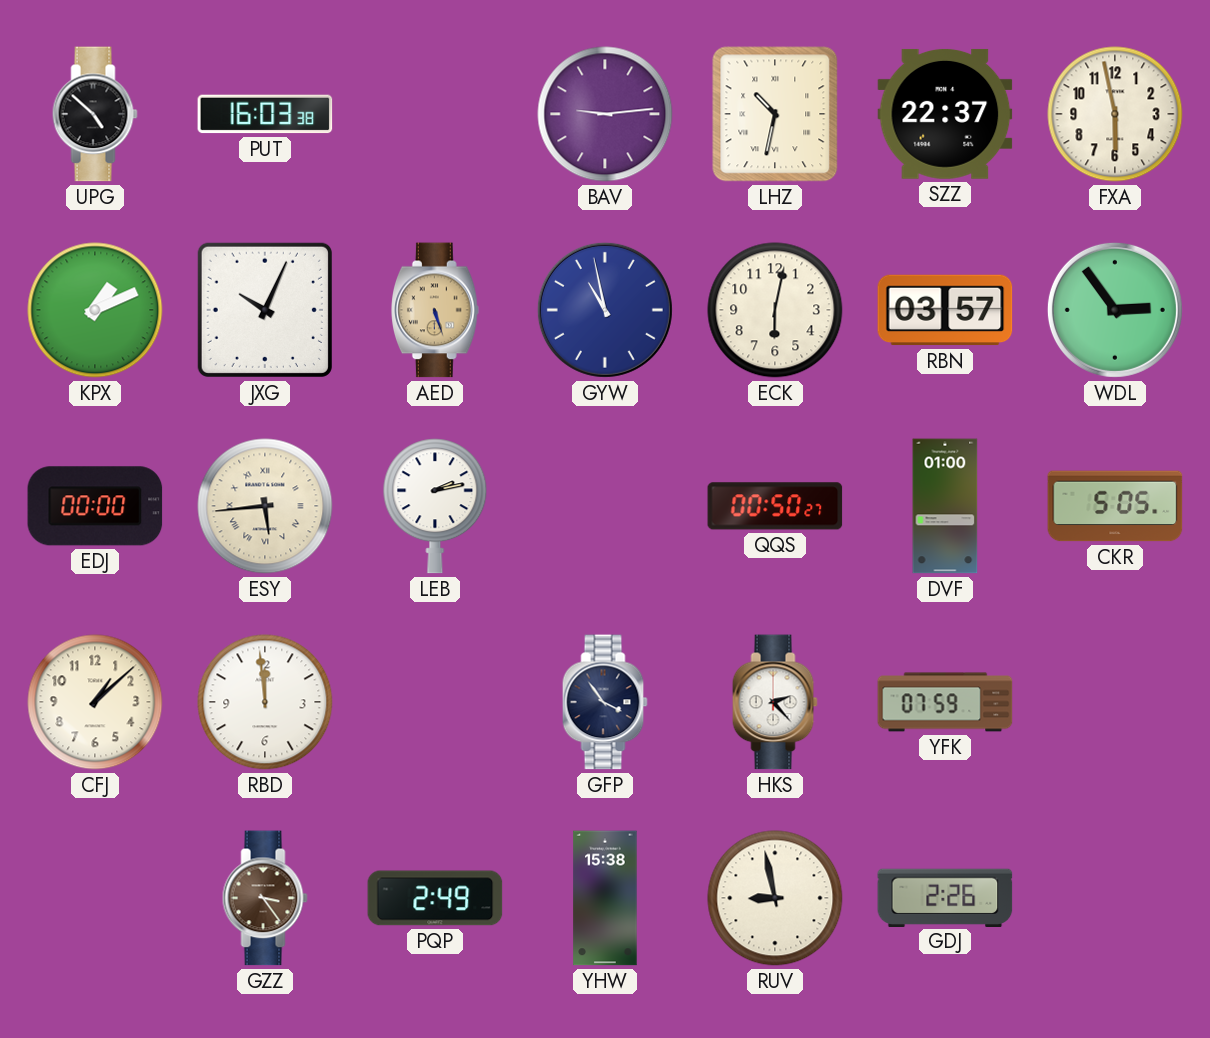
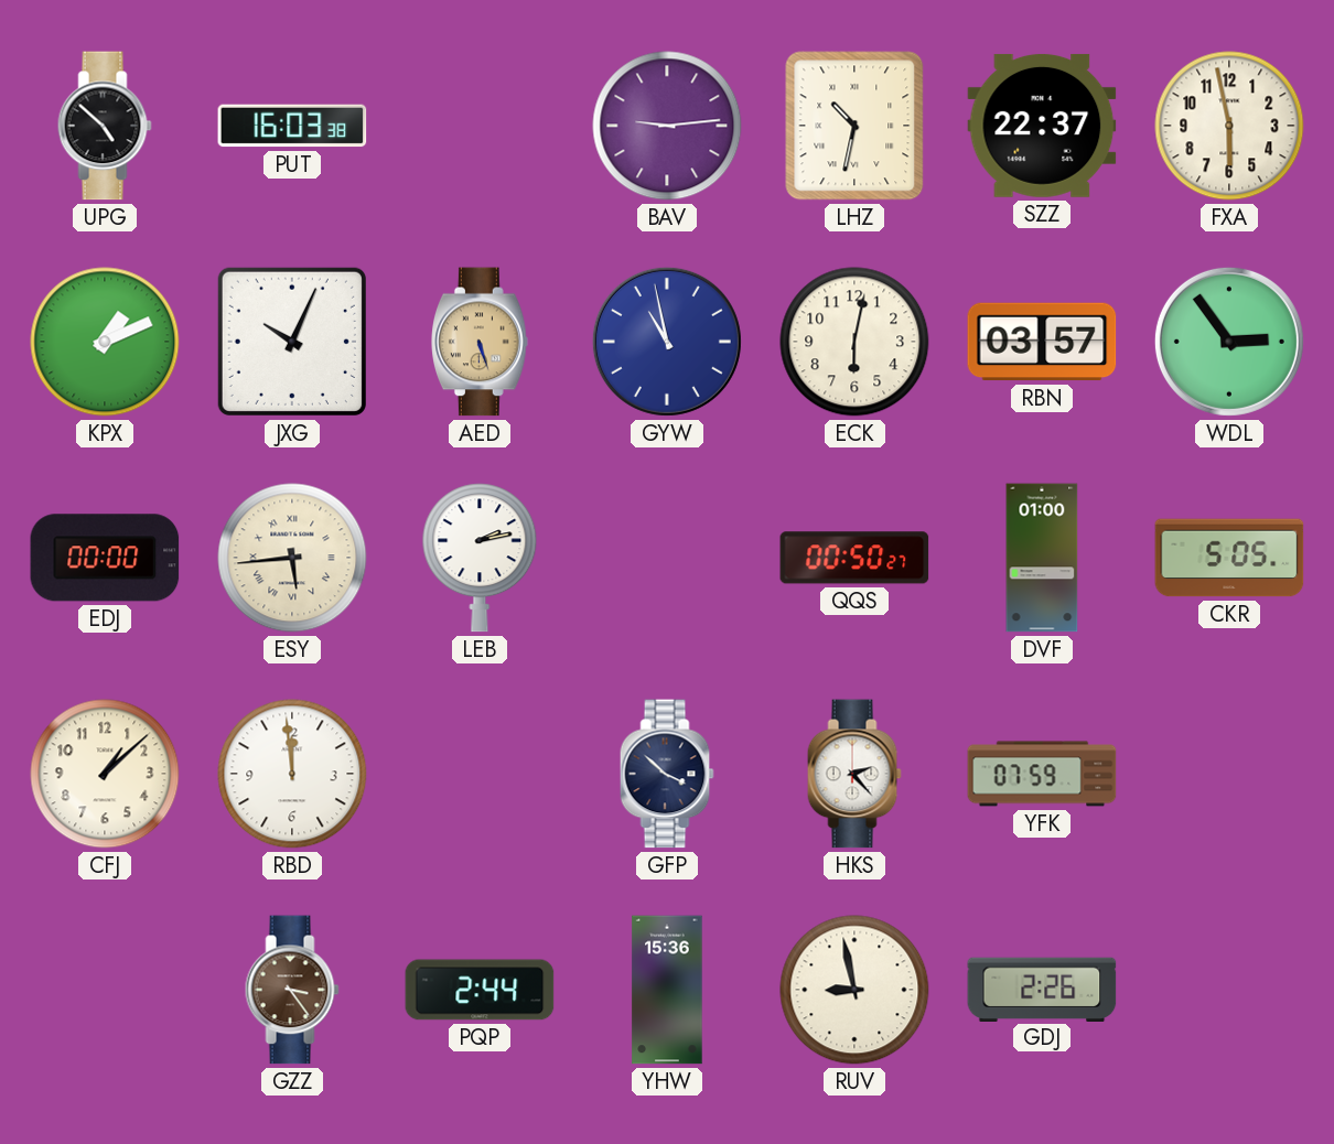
GFP: 3:54 -> 3:52
PQP: 2:49 -> 2:44
YHW: 15:38 -> 15:36
